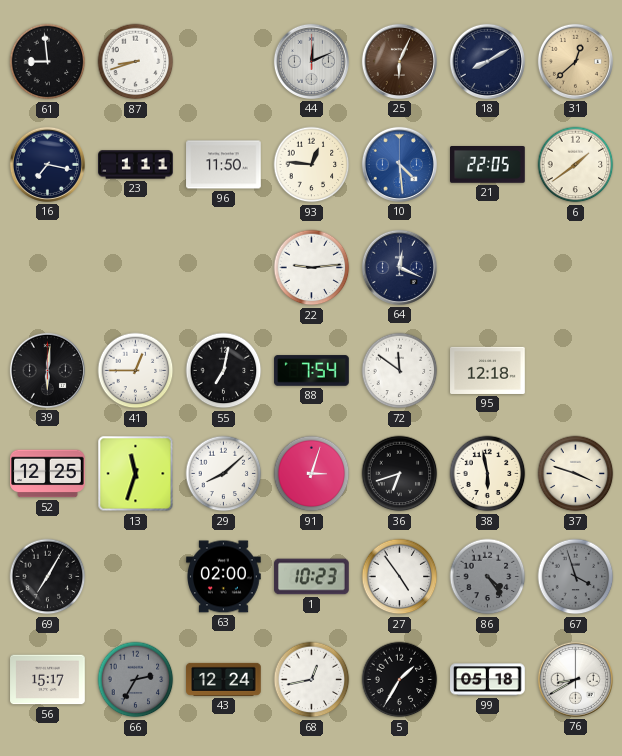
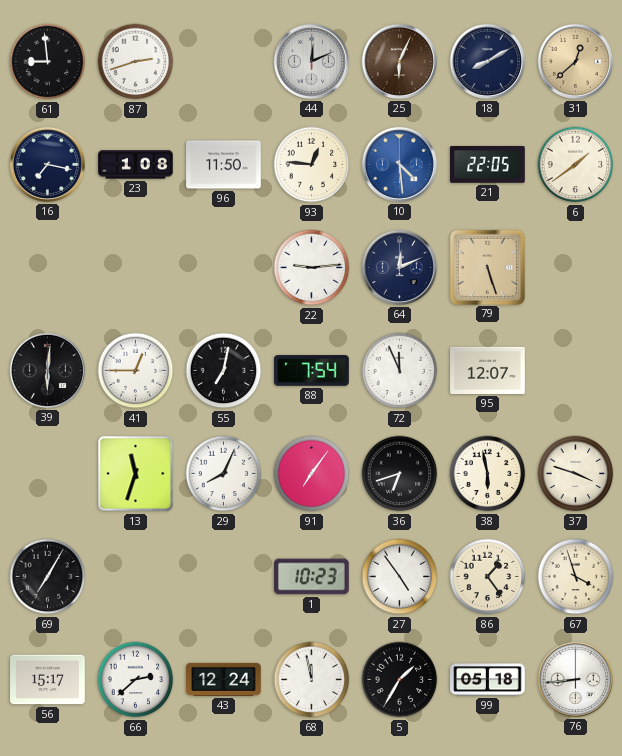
87: 8:42 -> 2:42
23: 1:11 -> 1:08
64: 12:19 -> 12:11
79: none -> 5:27
72: 11:51 -> 11:56
95: 12:18 -> 12:07
52: 12:25 -> none
29: 8:08 -> 8:04
91: 3:03 -> 7:06
63: 02:00 -> none
86: 4:24 -> 1:24
86 dial: grey -> cream
67 dial: grey -> cream
66: 2:35 -> 2:38
66 dial: grey -> white
68: 12:43 -> 11:58
76: 8:40 -> 8:44
